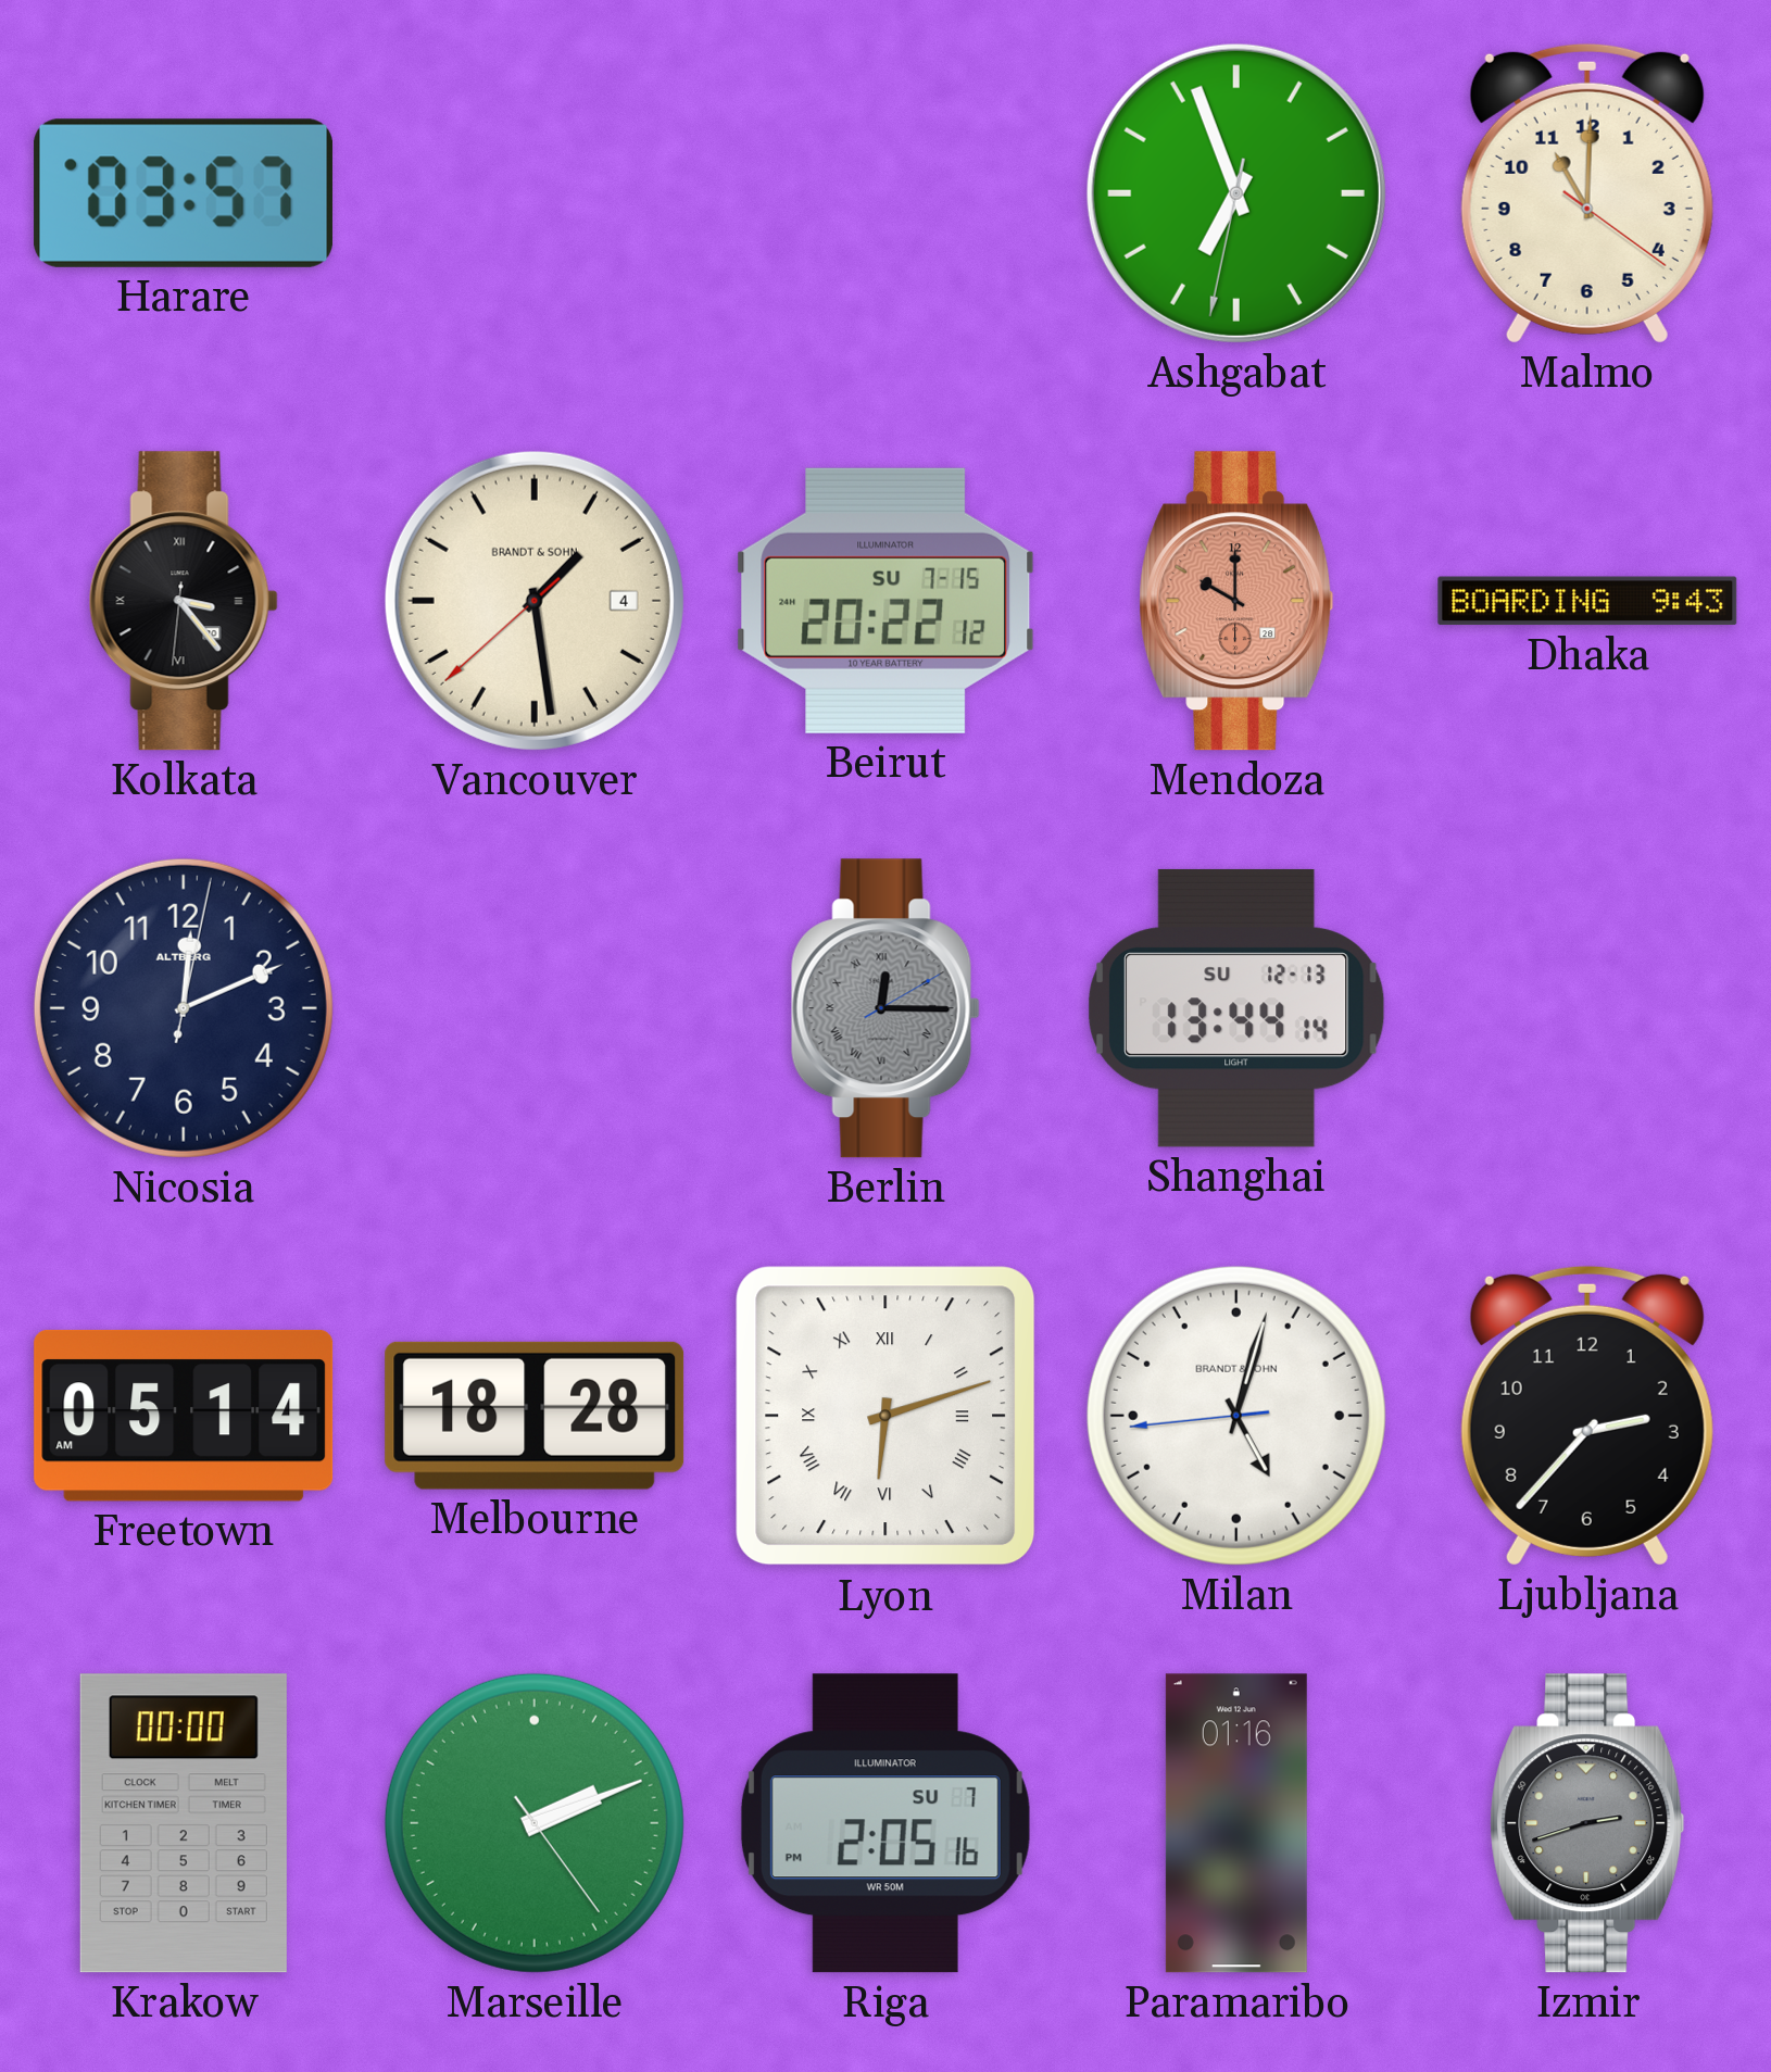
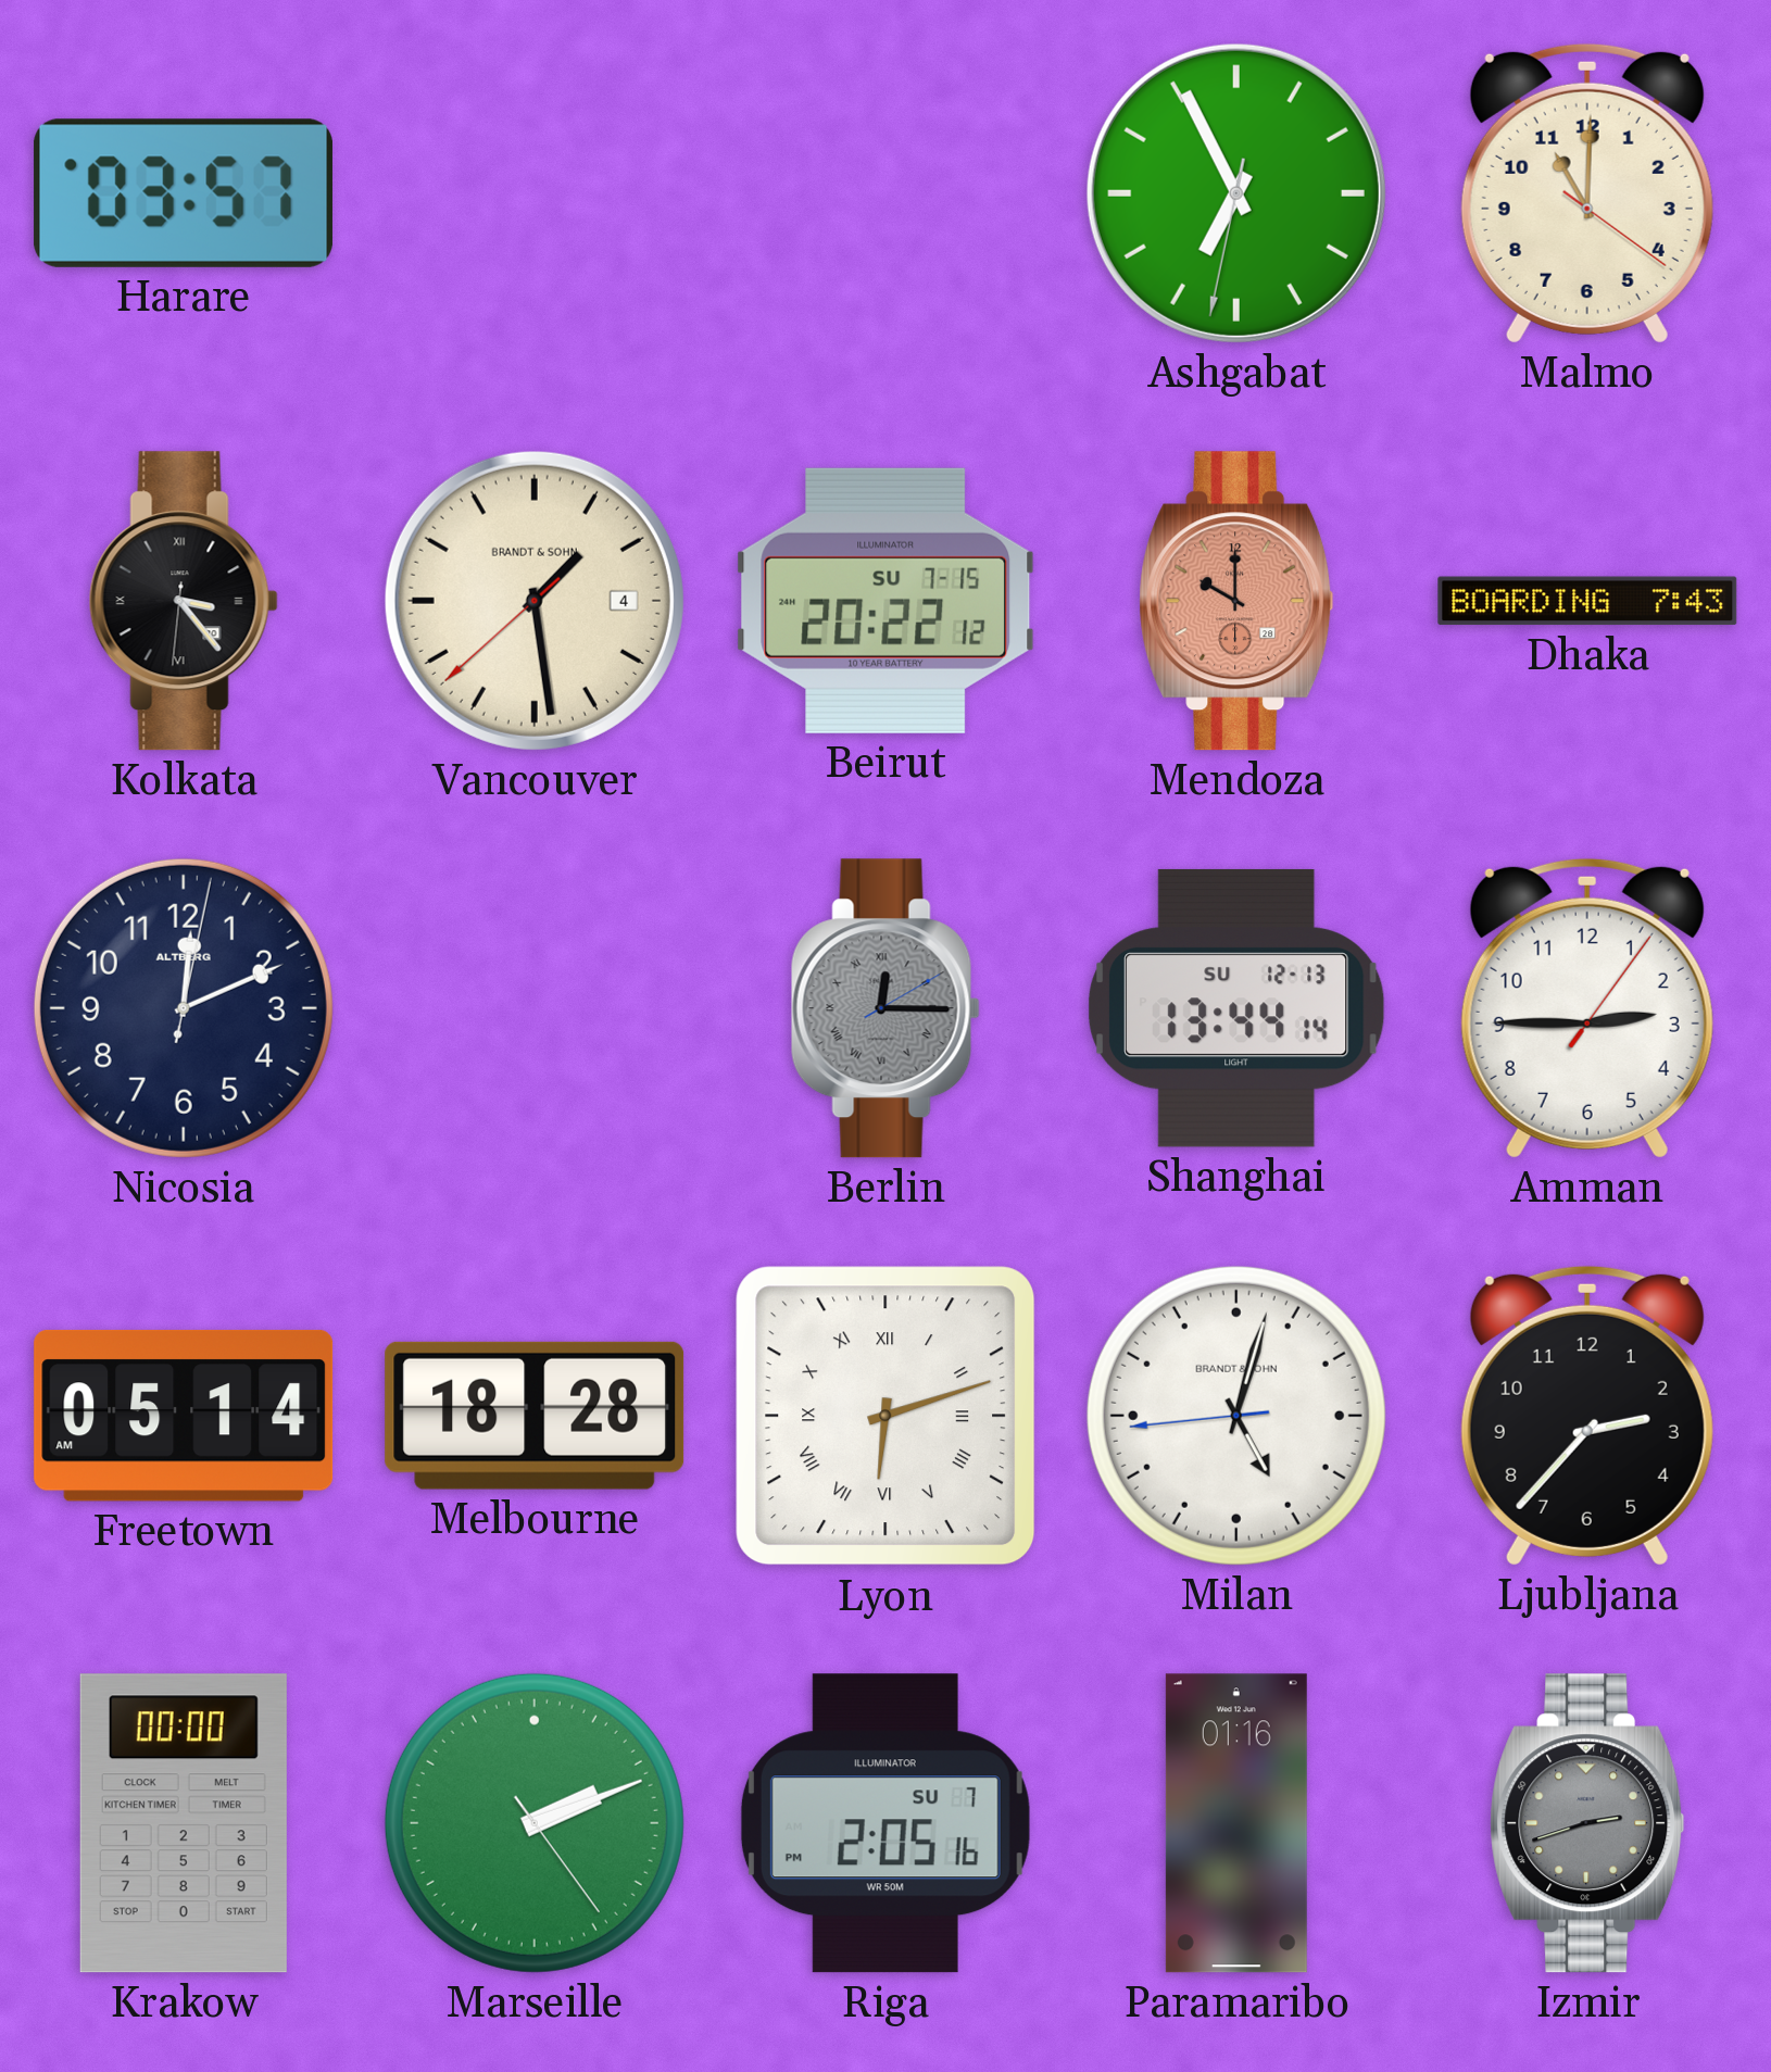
Ashgabat: 6:56 -> 6:55
Dhaka: 9:43 -> 7:43
Amman: none -> 2:45
